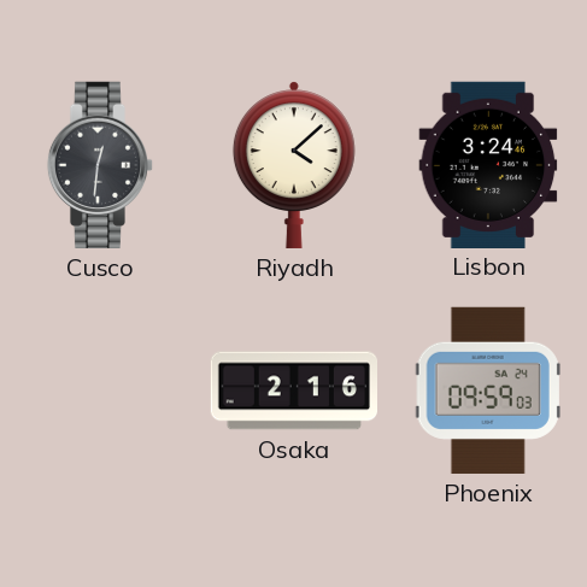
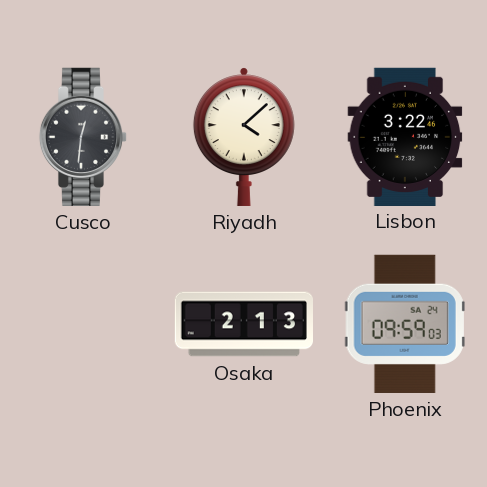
Lisbon: 3:24 -> 3:22
Osaka: 2:16 -> 2:13
